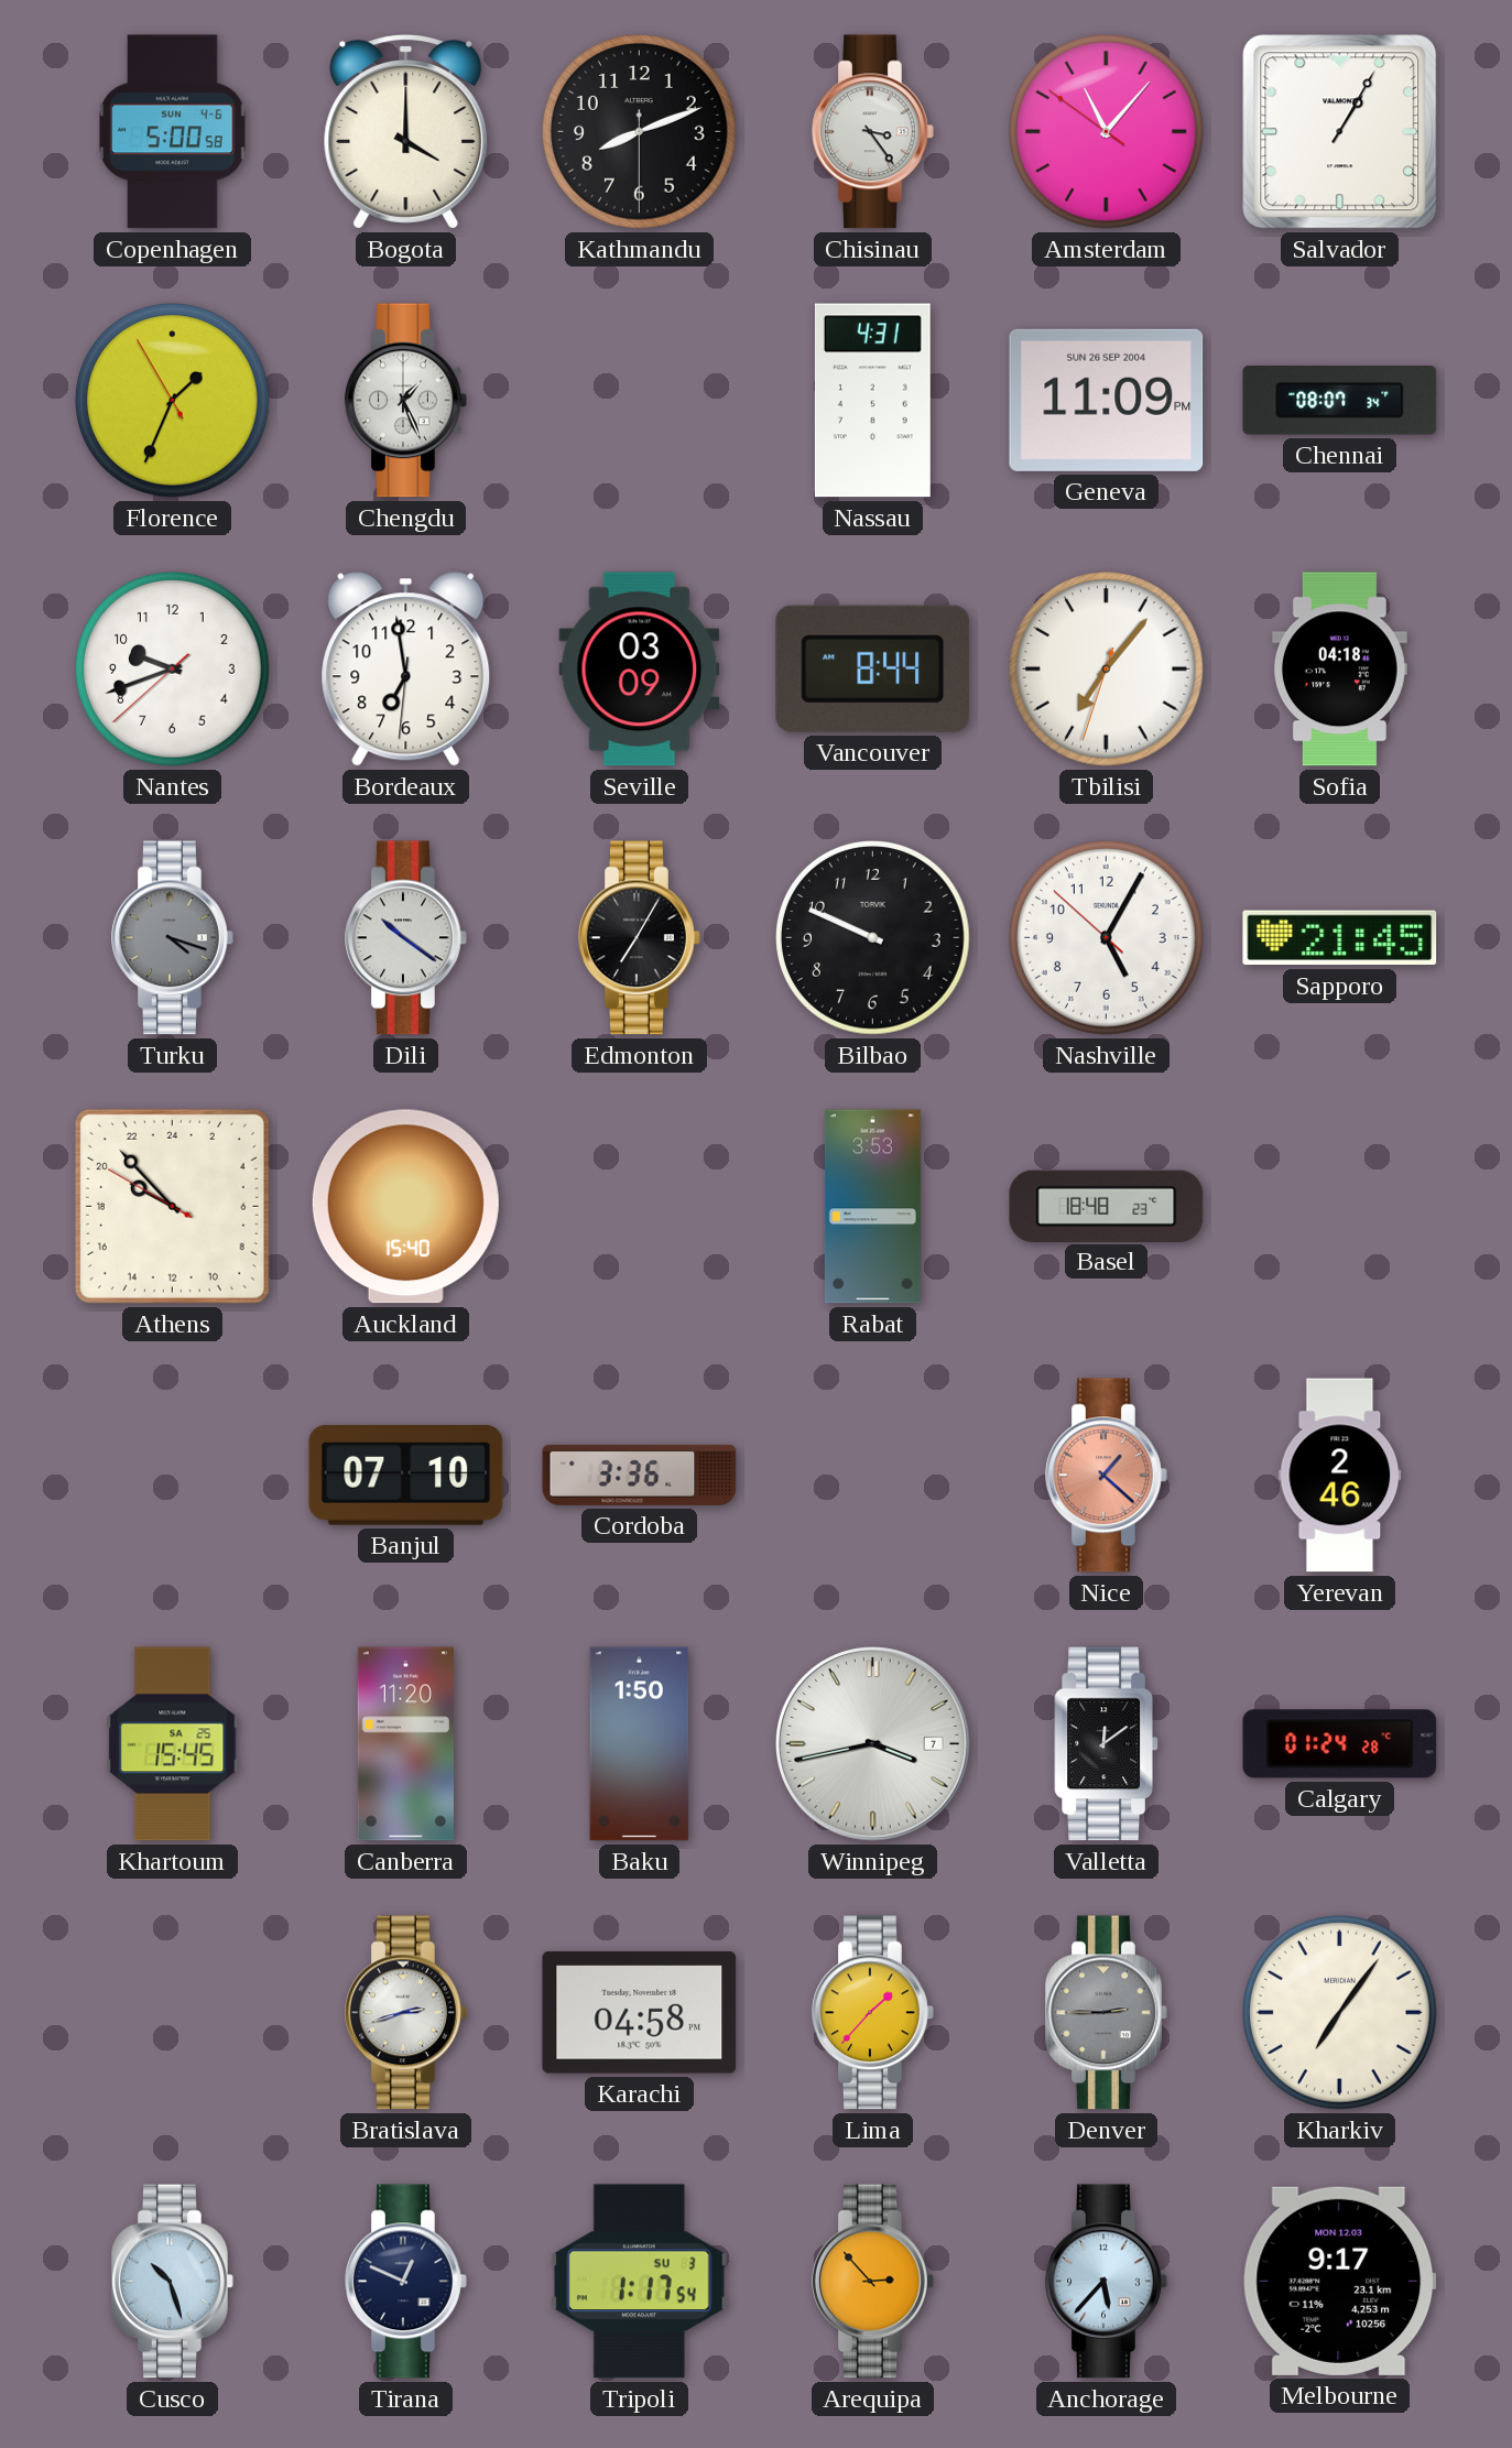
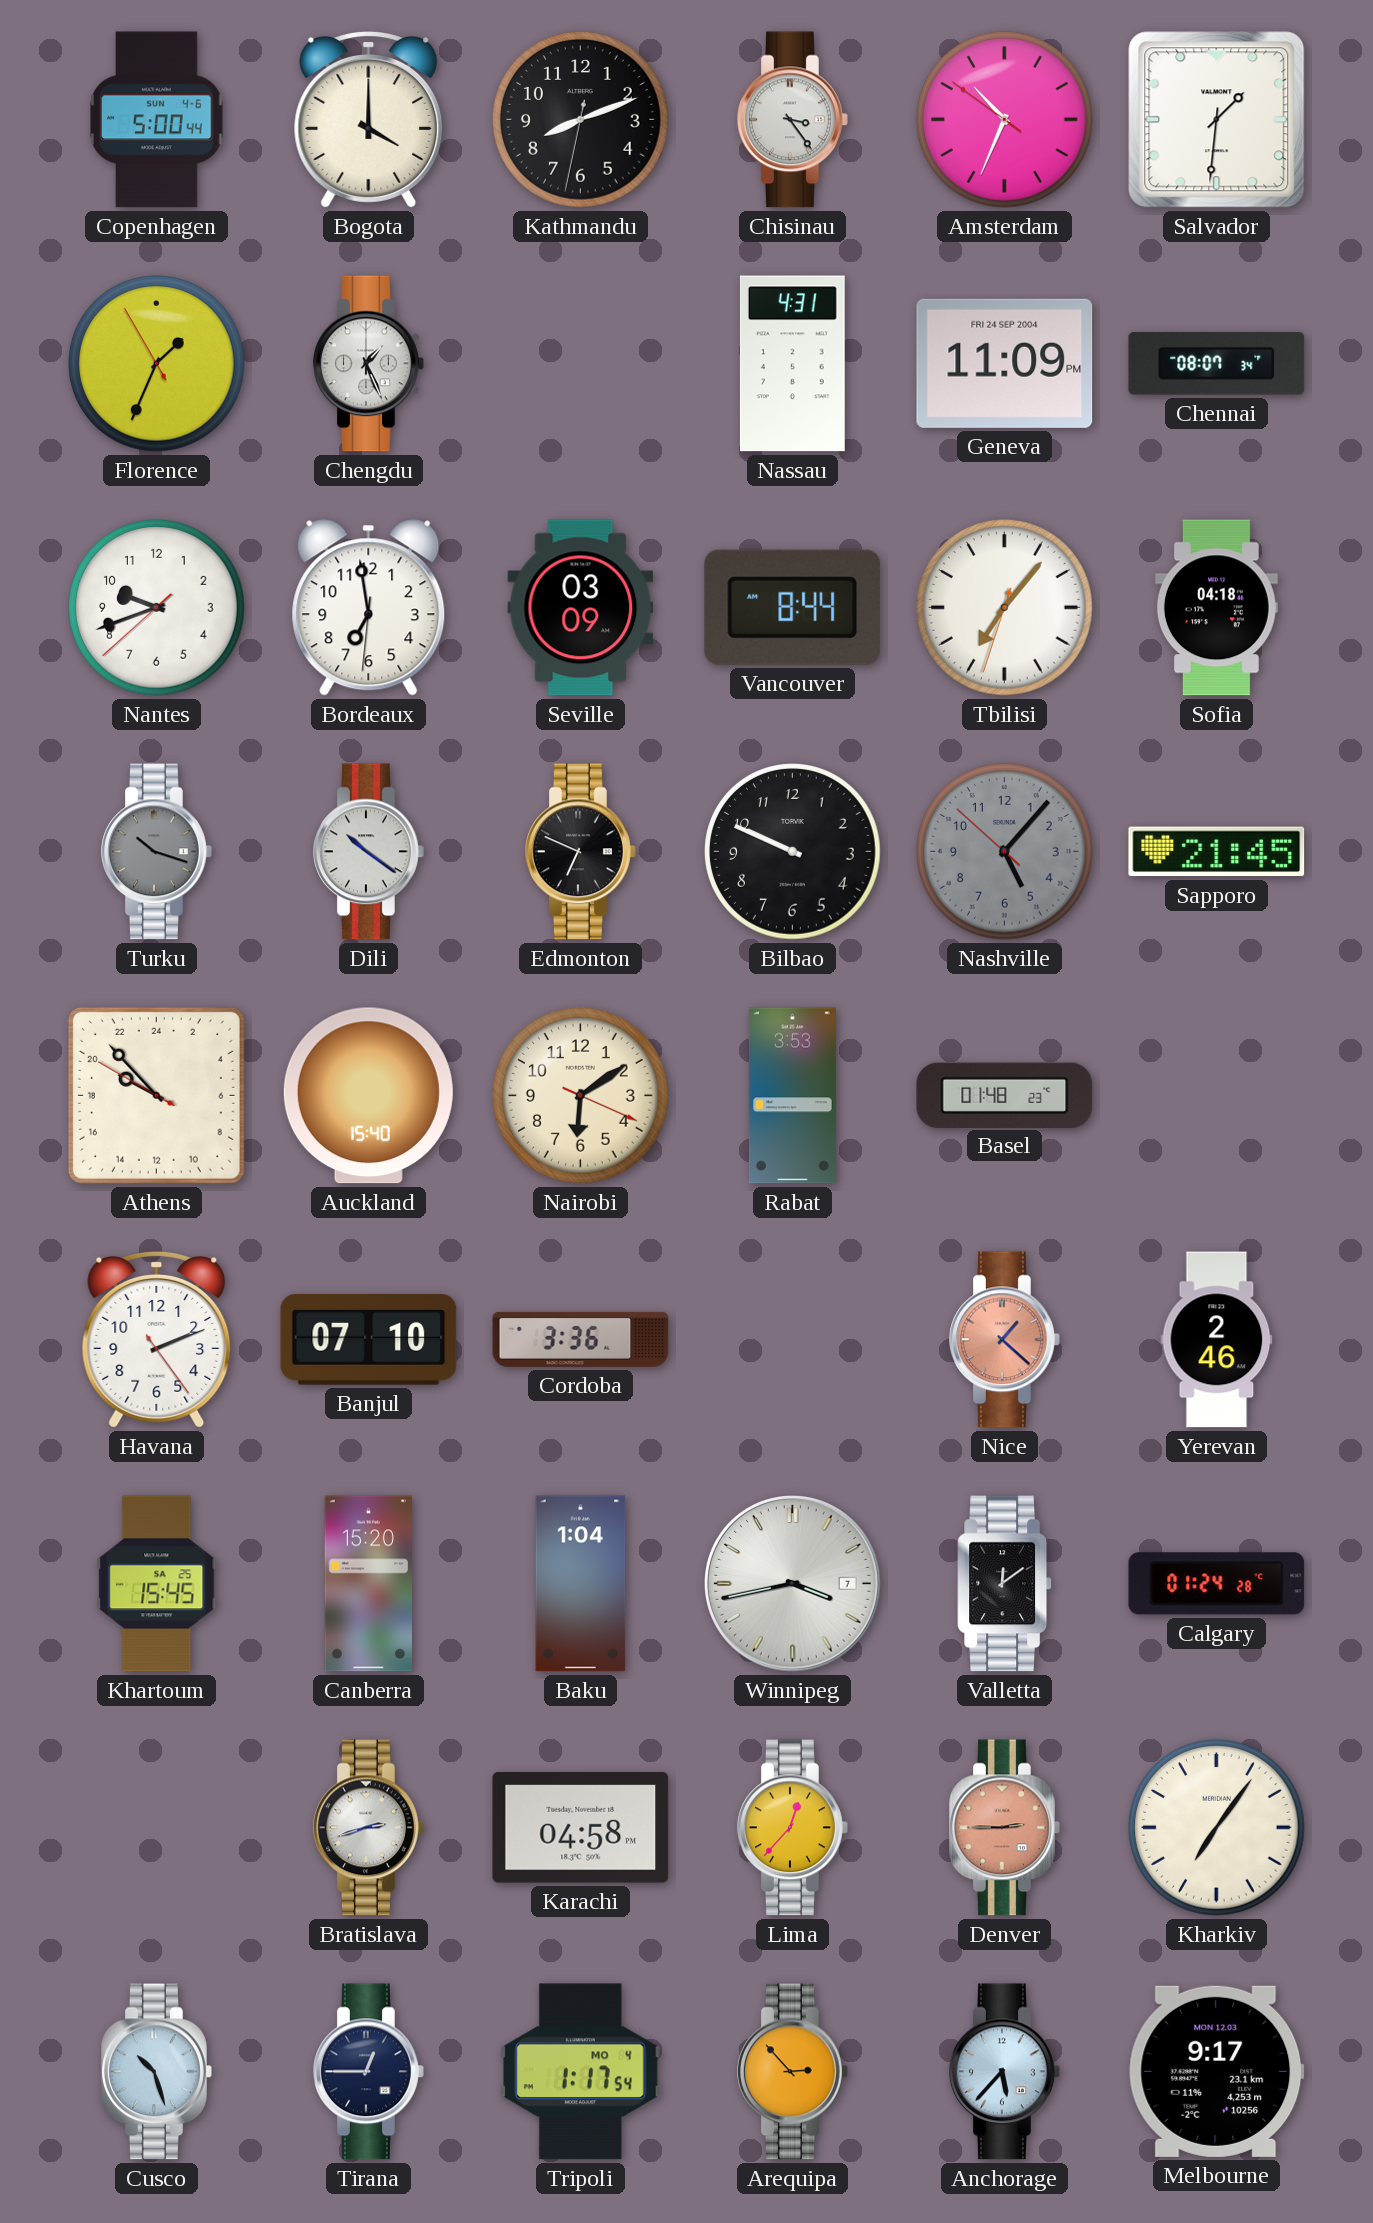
Copenhagen: 5:00:58 -> 5:00:44
Kathmandu: 8:11:30 -> 8:11:32
Amsterdam: 11:06 -> 10:33
Salvador: 1:05 -> 1:31
Geneva date: SUN 26 SEP 2004 -> FRI 24 SEP 2004
Turku: 4:18 -> 10:18
Edmonton: 7:05 -> 6:49
Nashville: 5:04 -> 5:06
Nashville dial: white -> grey
Nairobi: none -> 6:09
Basel: 18:48 -> 01:48
Havana: none -> 2:11
Canberra: 11:20 -> 15:20
Baku: 1:50 -> 1:04
Lima: 1:37 -> 12:37
Denver dial: grey -> salmon
Tirana: 12:49 -> 12:45
Tripoli date: SU 3 -> MO 4
